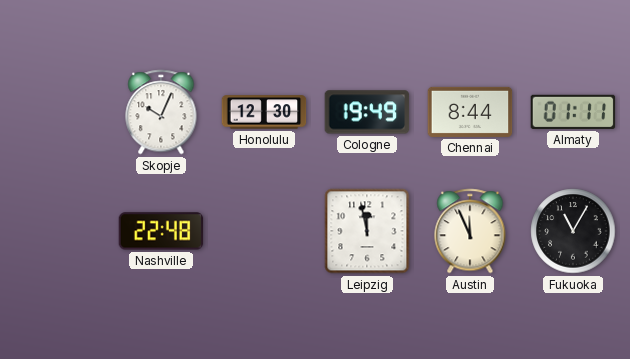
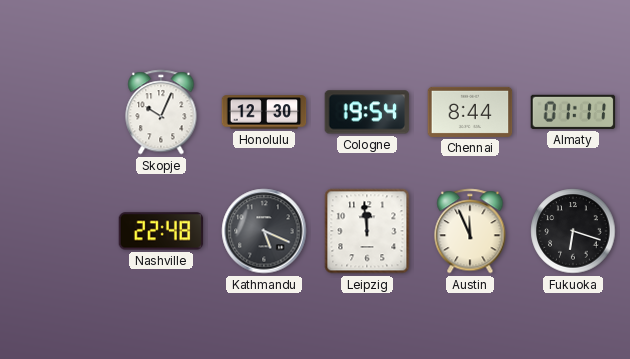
Cologne: 19:49 -> 19:54
Kathmandu: none -> 5:19
Leipzig: 11:58 -> 11:59
Fukuoka: 11:05 -> 6:18
